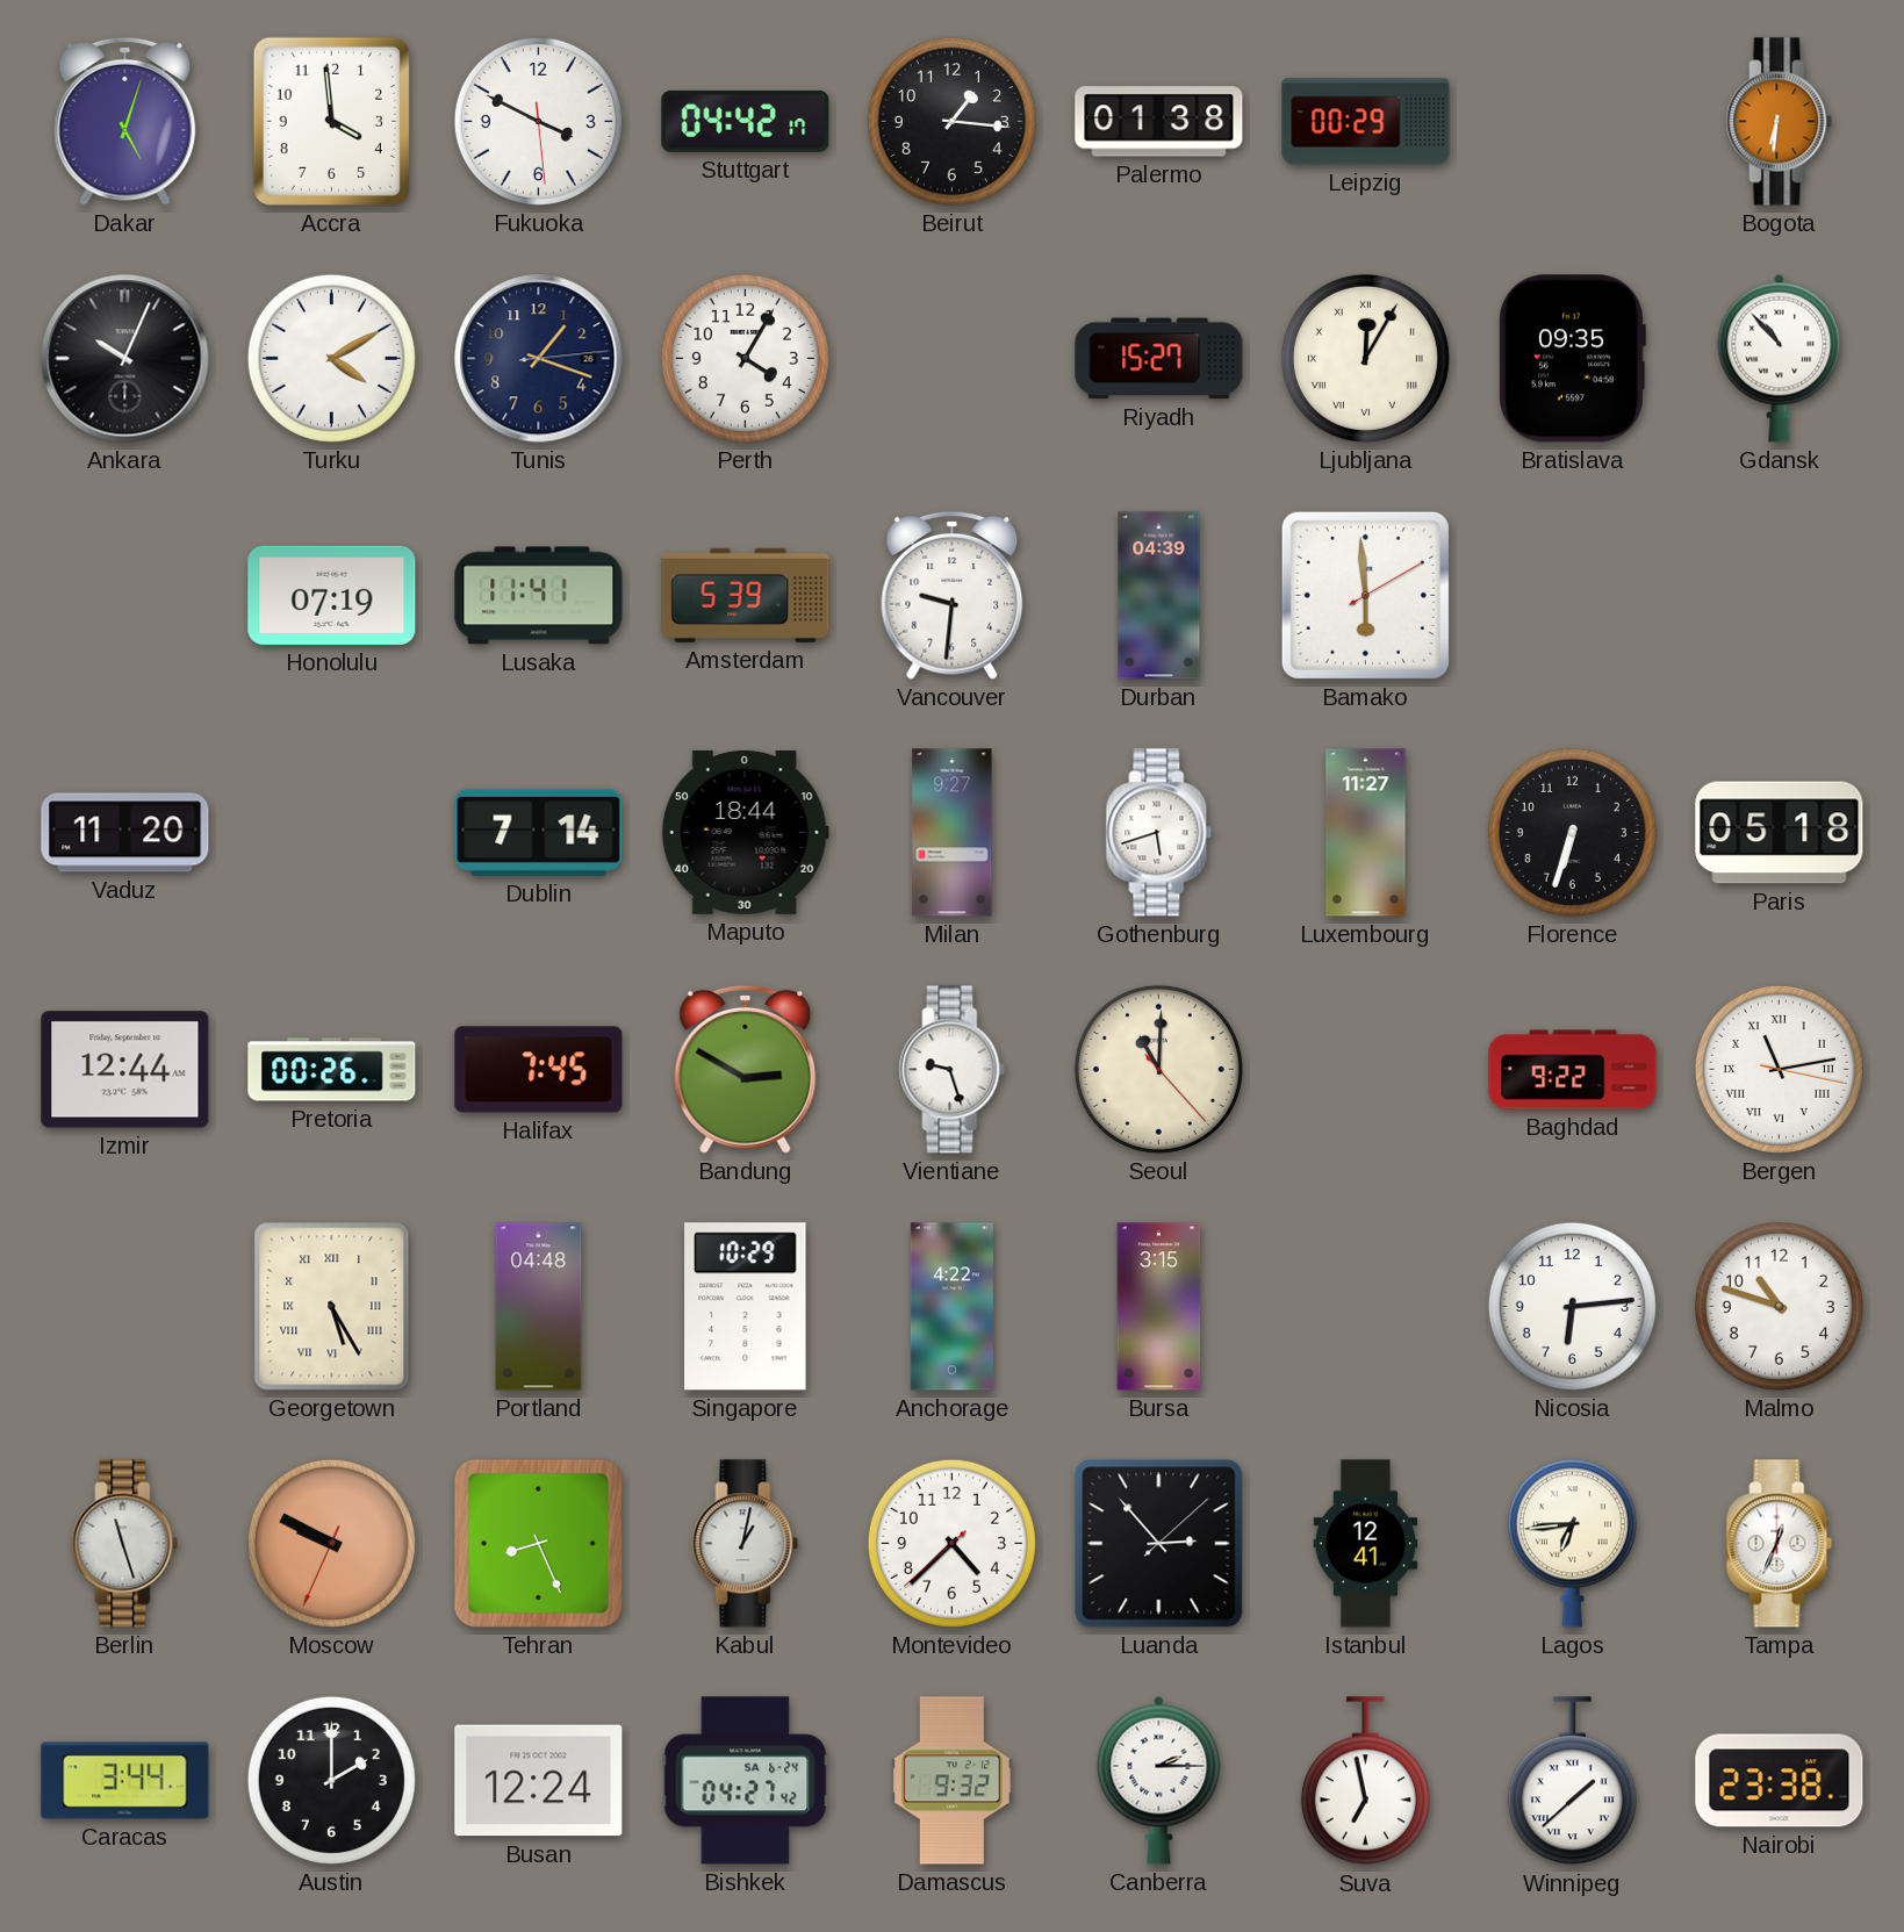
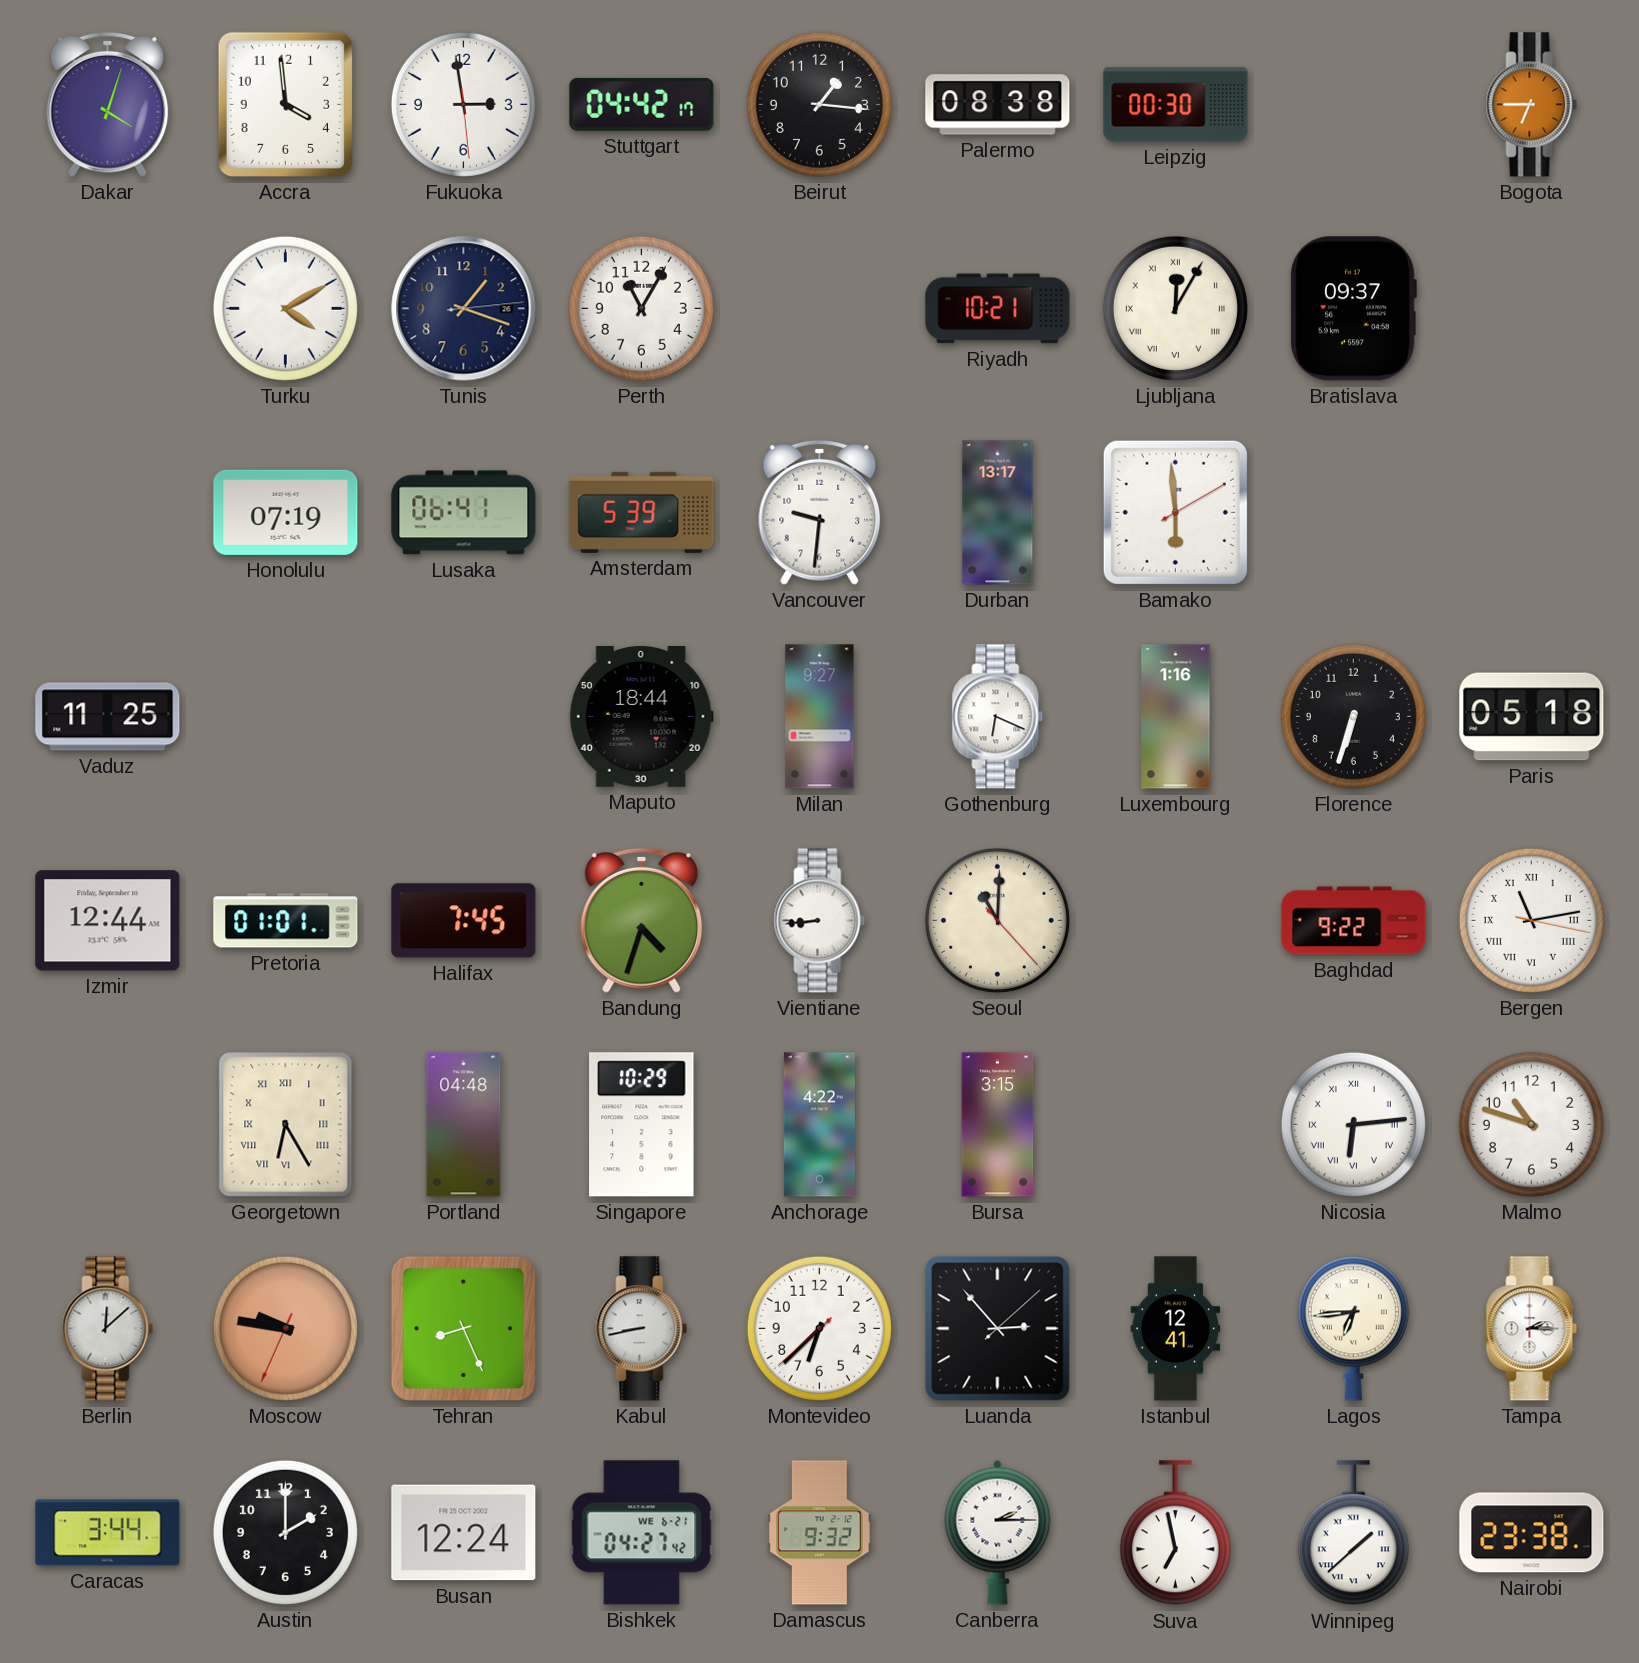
Dakar: 5:03 -> 4:03
Fukuoka: 3:49 -> 2:58
Palermo: 01:38 -> 08:38
Leipzig: 00:29 -> 00:30
Bogota: 6:31 -> 6:45
Ankara: 10:04 -> none
Perth: 4:05 -> 11:05
Riyadh: 15:27 -> 10:21
Bratislava: 09:35 -> 09:37
Gdansk: 10:53 -> none
Lusaka: 11:41 -> 06:41
Durban: 04:39 -> 13:17
Vaduz: 11:20 -> 11:25
Dublin: 7:14 -> none
Gothenburg: 5:42 -> 6:19
Luxembourg: 11:27 -> 1:16
Pretoria: 00:26 -> 01:01
Bandung: 2:50 -> 4:33
Vientiane: 9:27 -> 8:44
Georgetown: 5:25 -> 6:25
Nicosia numerals: Arabic -> Roman
Berlin: 11:27 -> 12:08
Moscow: 9:49 -> 9:46
Kabul: 1:02 -> 8:43
Montevideo: 4:37 -> 6:37
Tampa: 12:34 -> 2:15
Bishkek date: SA 6-24 -> WE 6-21
